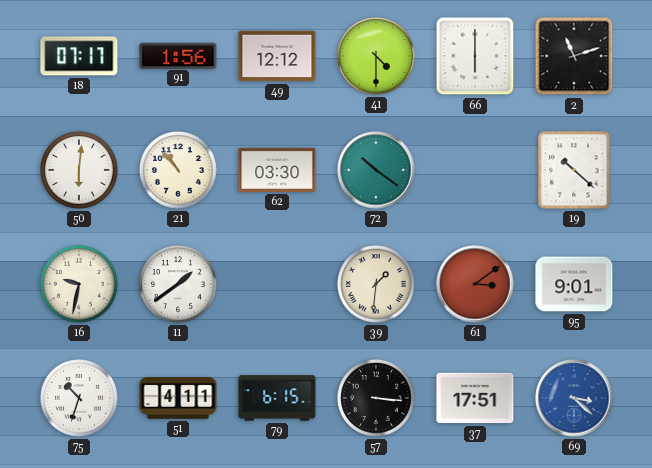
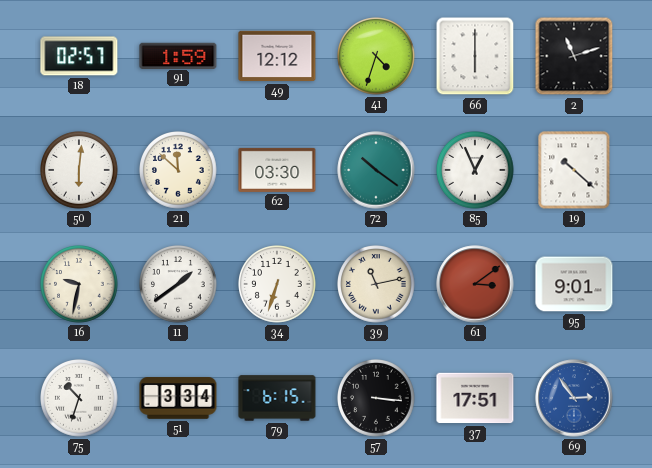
18: 07:17 -> 02:57
91: 1:56 -> 1:59
41: 4:30 -> 4:33
21: 10:53 -> 11:52
85: none -> 12:56
34: none -> 6:33
39: 1:31 -> 11:13
51: 4:11 -> 3:34
69: 3:22 -> 2:54
